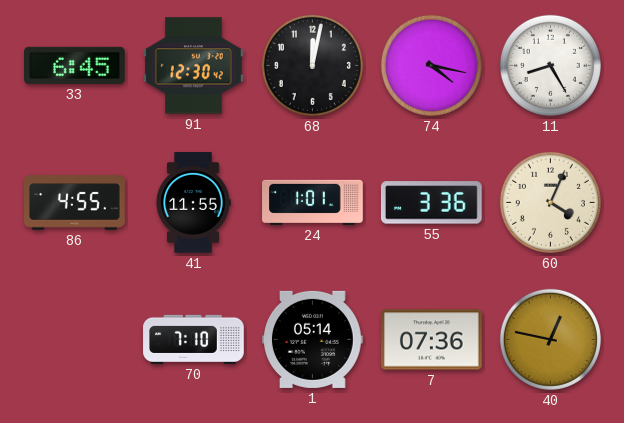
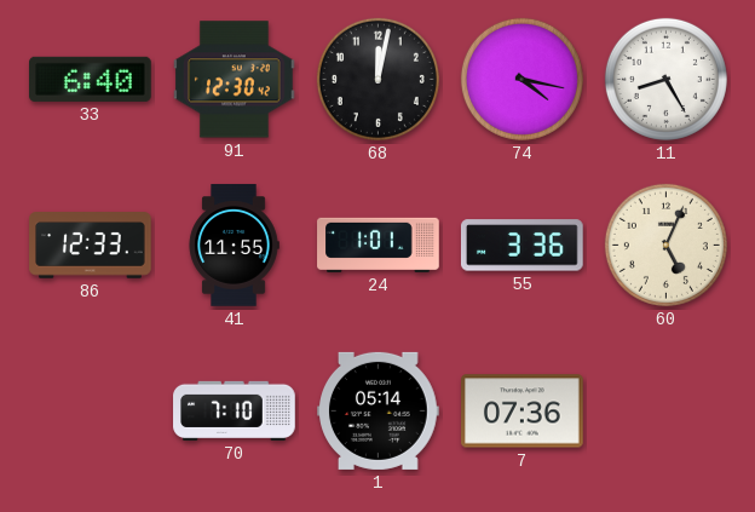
33: 6:45 -> 6:40
86: 4:55 -> 12:33
60: 4:04 -> 5:04
40: 12:47 -> none
